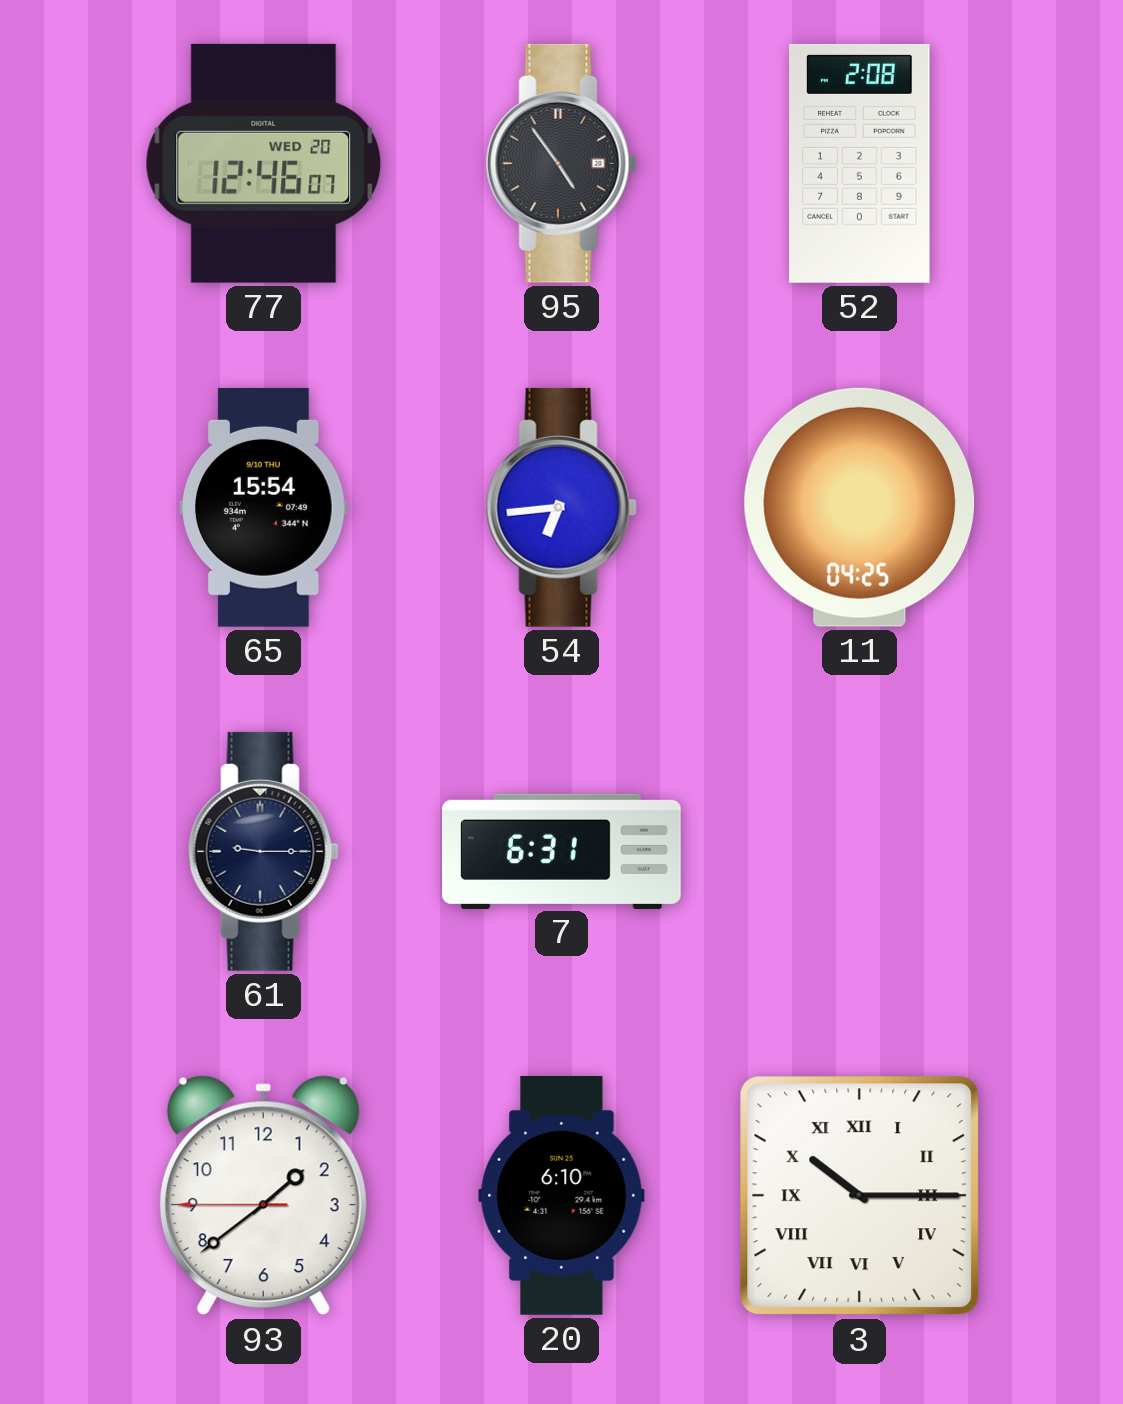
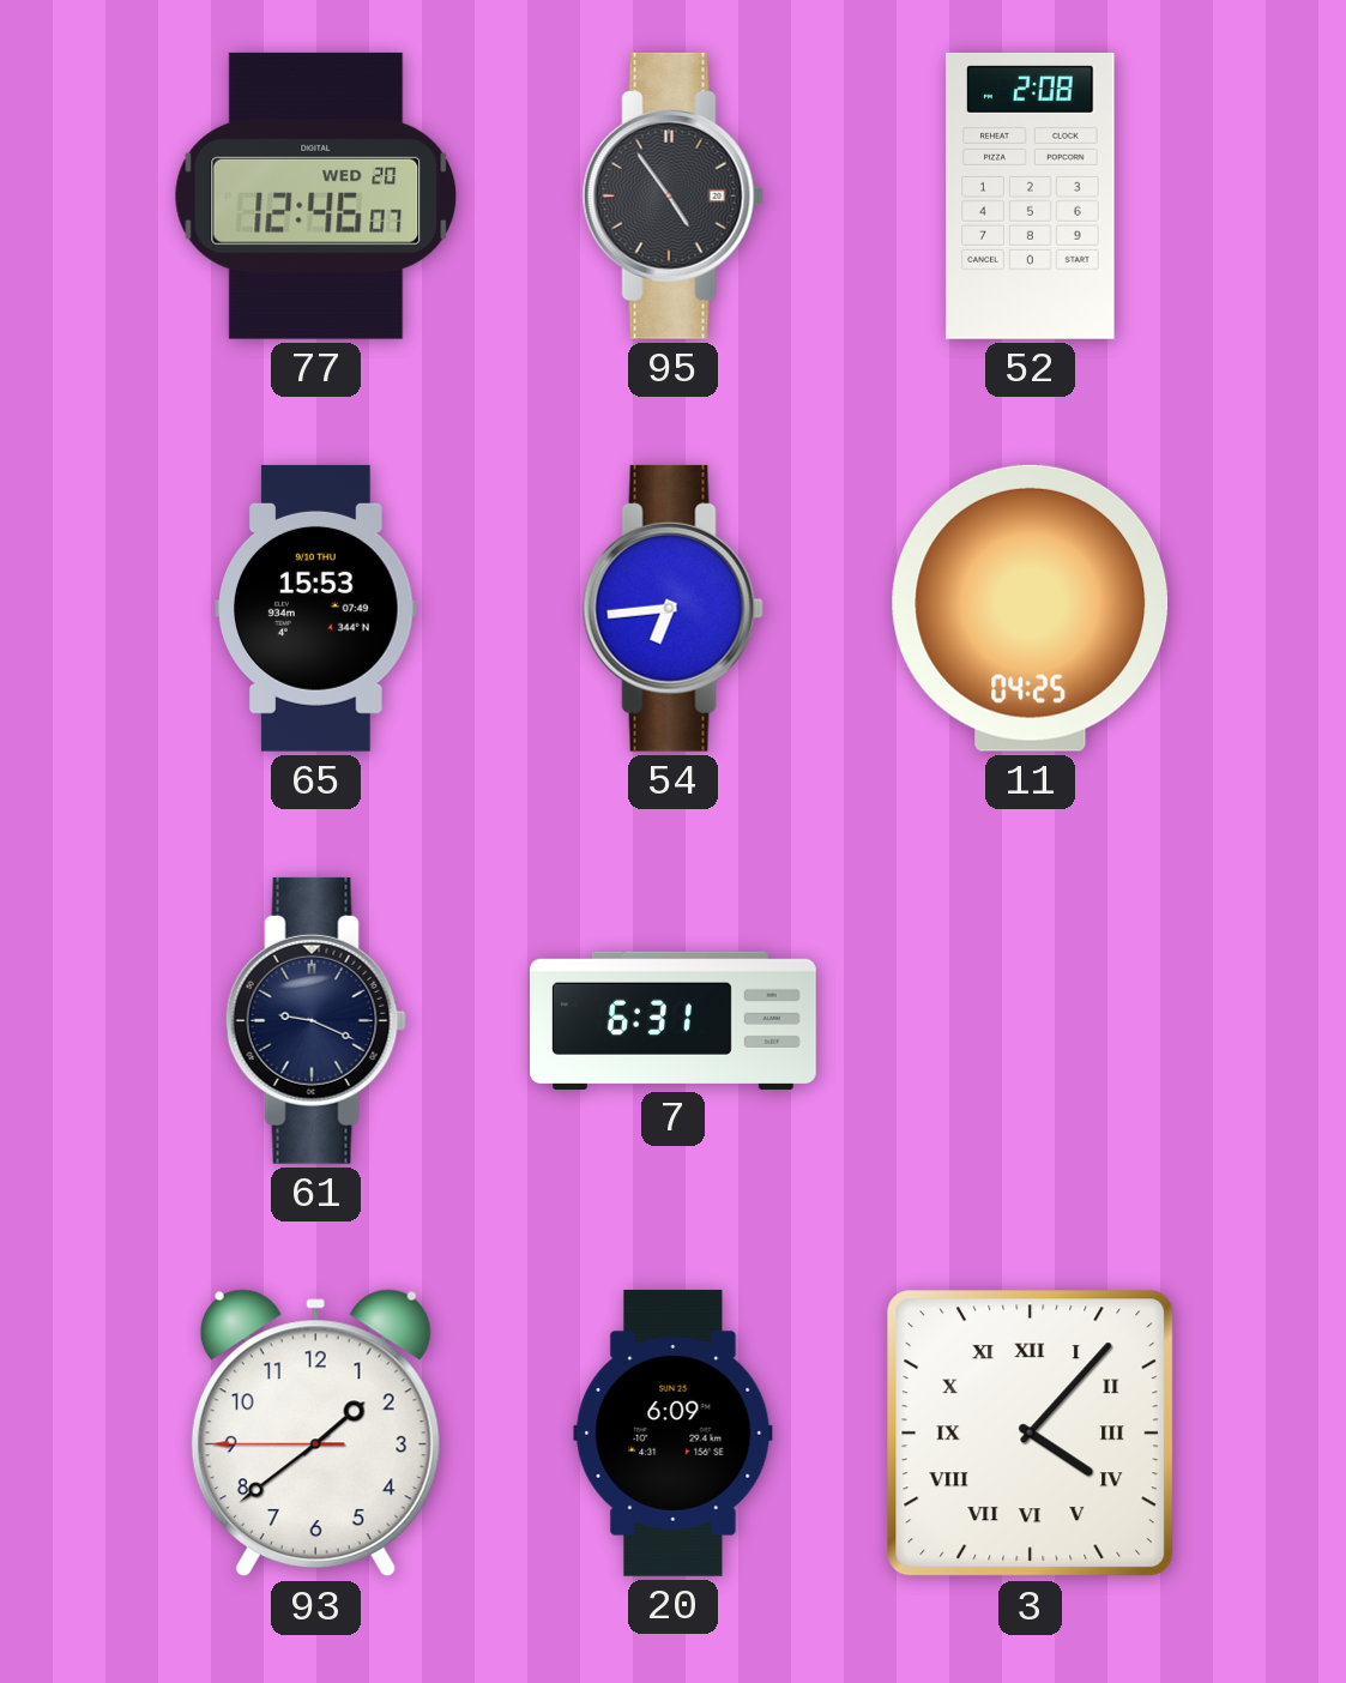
65: 15:54 -> 15:53
61: 9:15 -> 9:19
20: 6:10 -> 6:09
3: 10:15 -> 4:07
